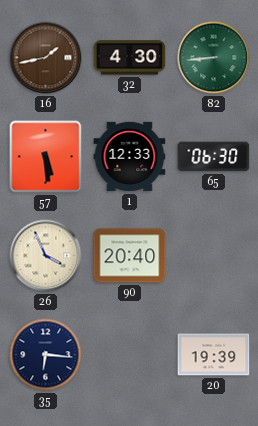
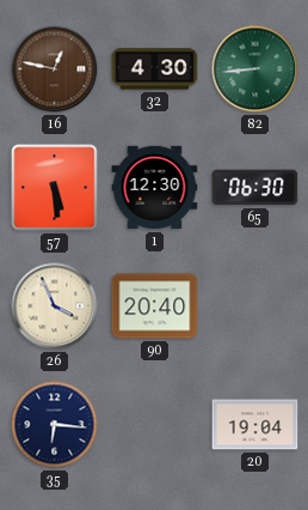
16: 1:43 -> 12:47
1: 12:33 -> 12:30
20: 19:39 -> 19:04
